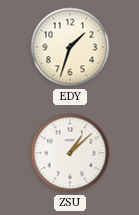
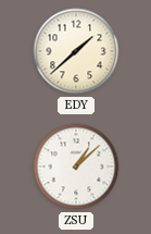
EDY: 1:33 -> 1:38
